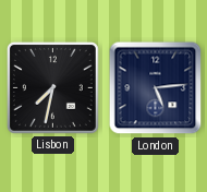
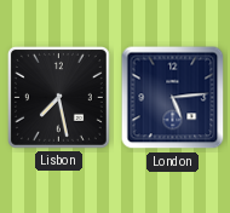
Lisbon: 7:32 -> 7:28
